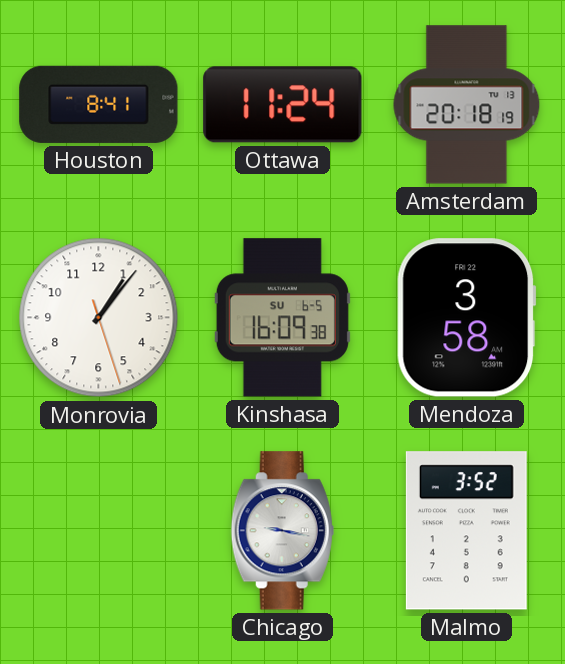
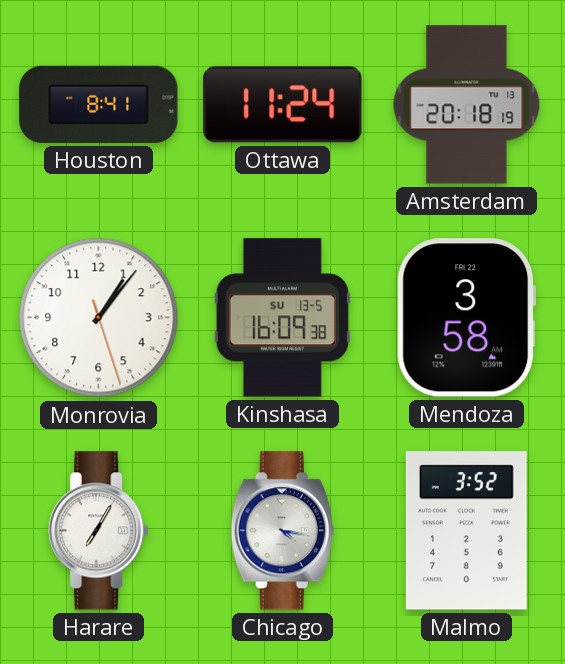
Kinshasa date: SU 6-5 -> SU 13-5
Harare: none -> 7:05
Chicago: 9:17 -> 4:17
